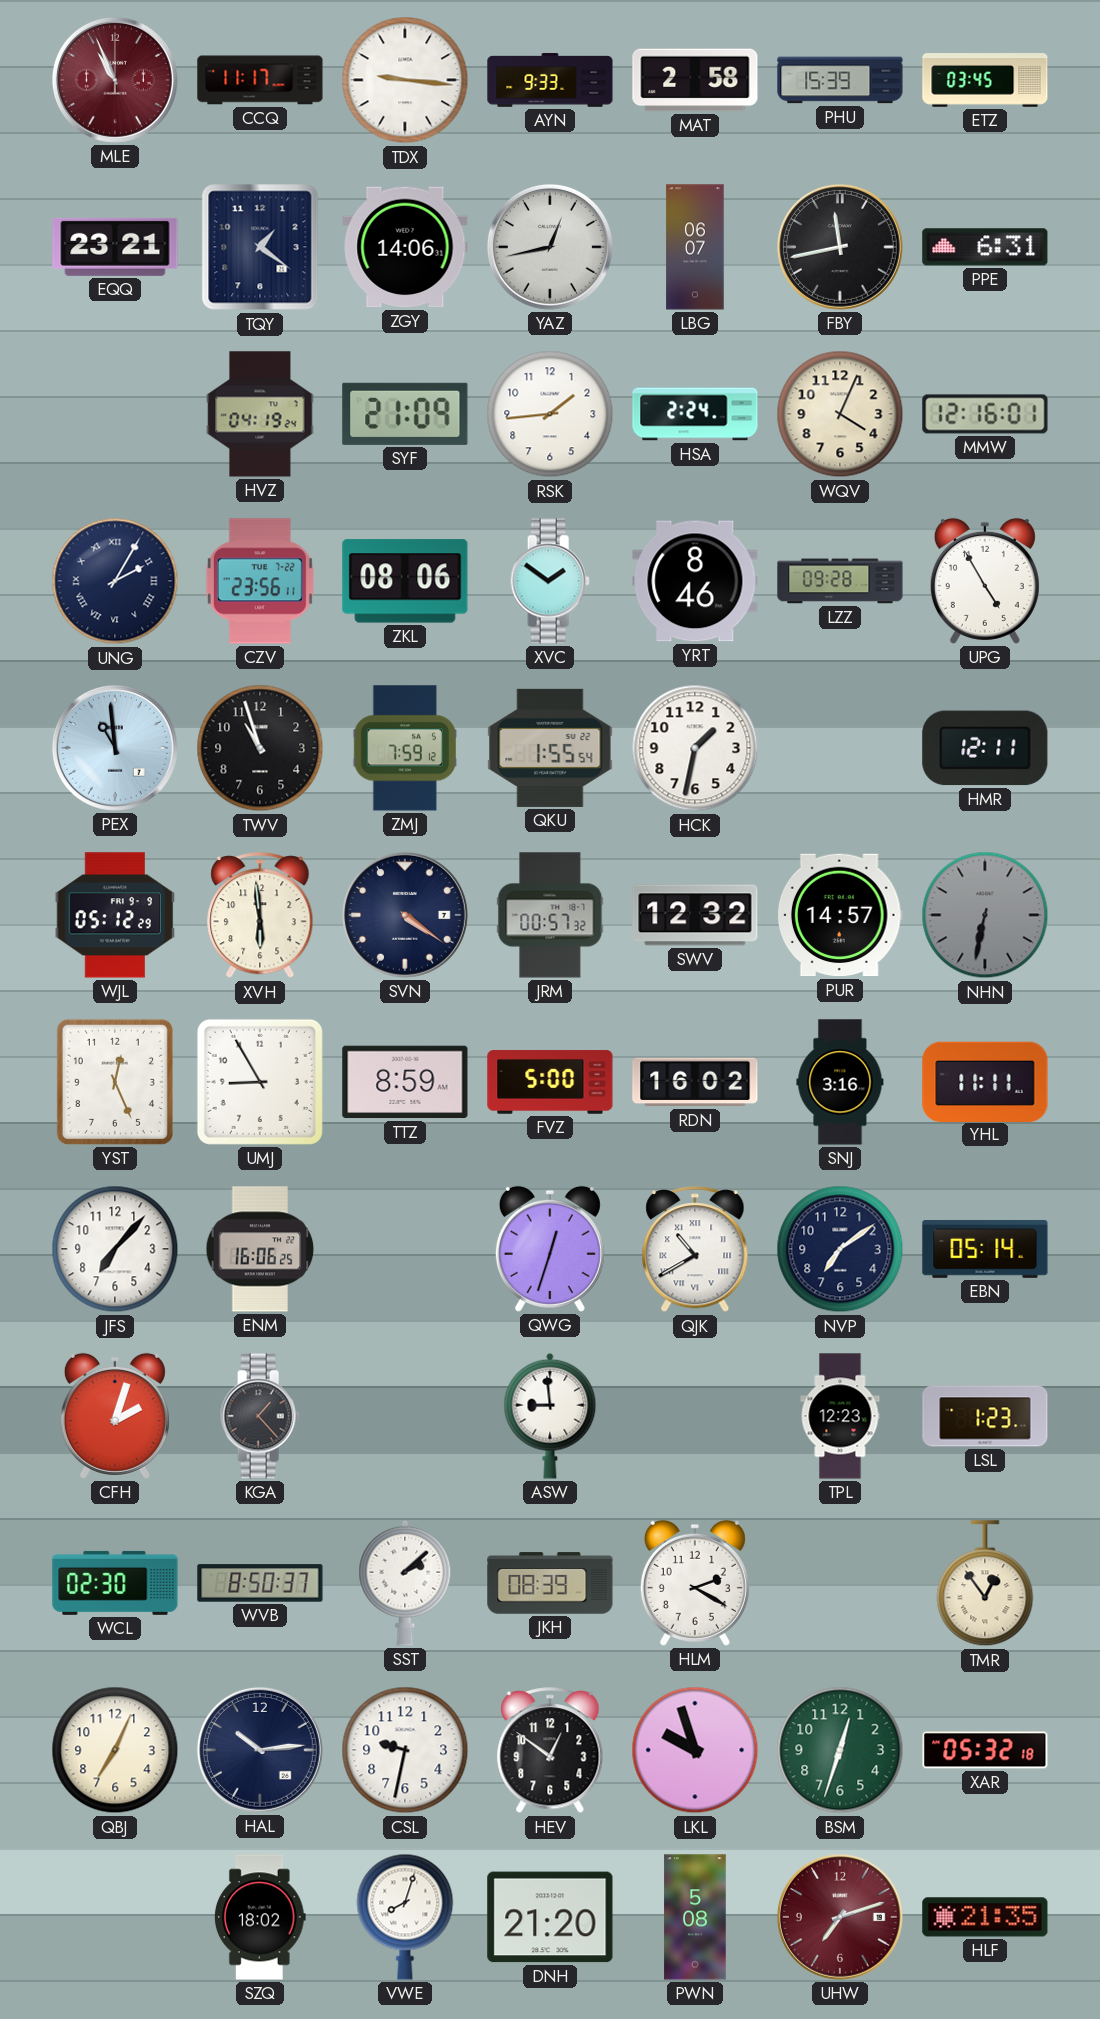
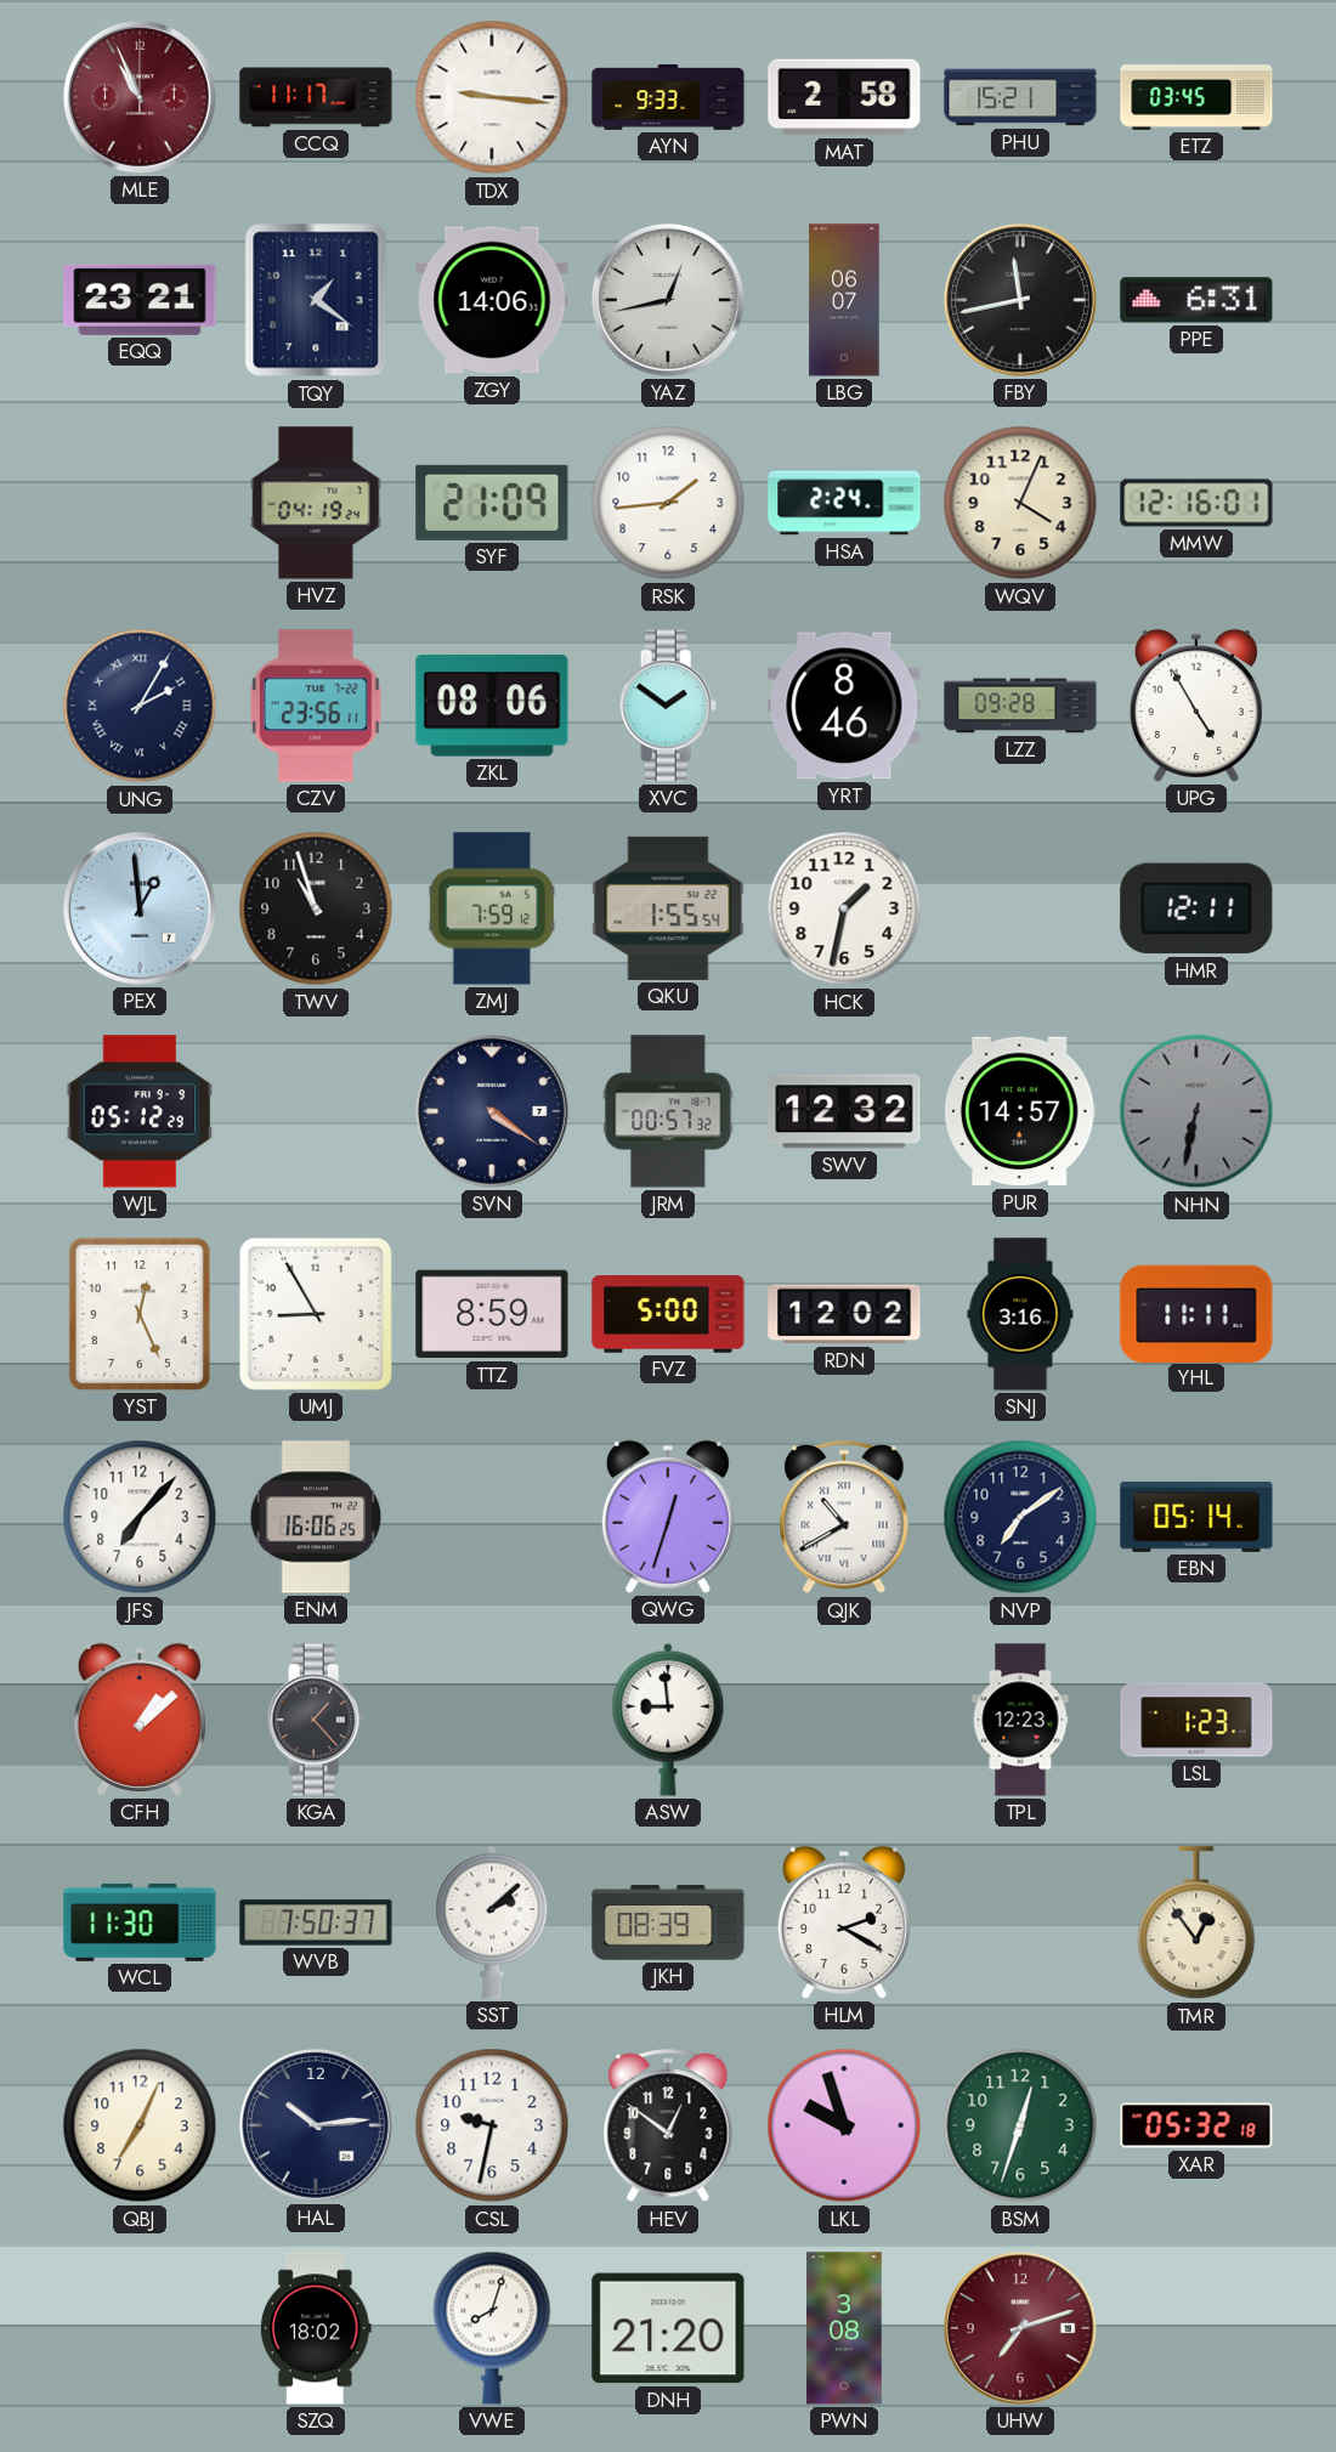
PHU: 15:39 -> 15:21
PEX: 10:59 -> 12:59
XVH: 5:59 -> none
RDN: 16:02 -> 12:02
CFH: 2:03 -> 1:08
WCL: 02:30 -> 11:30
WVB: 8:50 -> 7:50
PWN: 5:08 -> 3:08
HLF: 21:35 -> none
